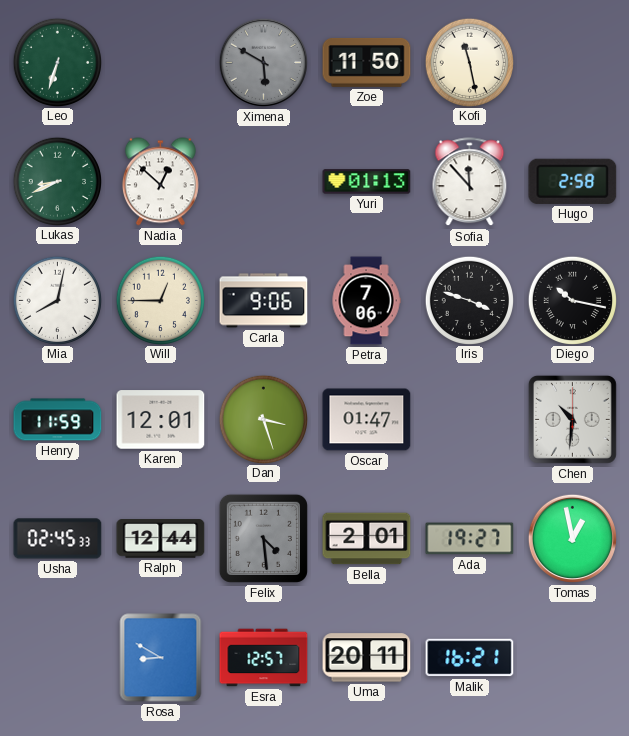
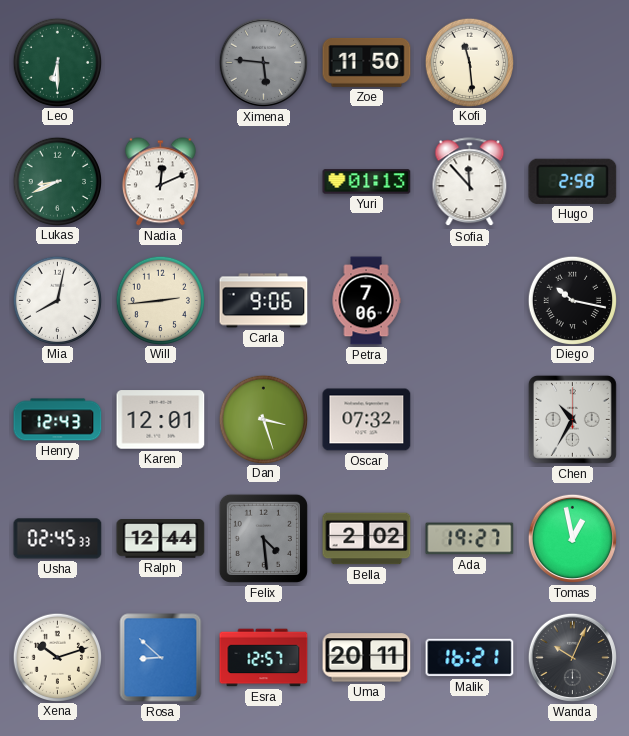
Leo: 6:33 -> 6:30
Ximena: 5:50 -> 5:46
Kofi: 11:28 -> 11:29
Nadia: 12:52 -> 12:11
Will: 12:45 -> 2:44
Iris: 3:48 -> none
Henry: 11:59 -> 12:43
Oscar: 01:47 -> 07:32
Chen: 10:31 -> 10:35
Bella: 2:01 -> 2:02
Xena: none -> 10:12
Rosa: 8:50 -> 8:52
Wanda: none -> 10:04
